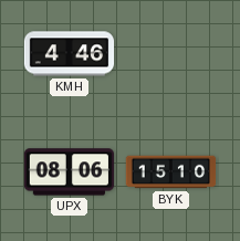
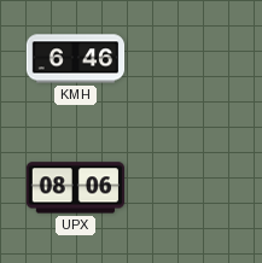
KMH: 4:46 -> 6:46
BYK: 15:10 -> none
